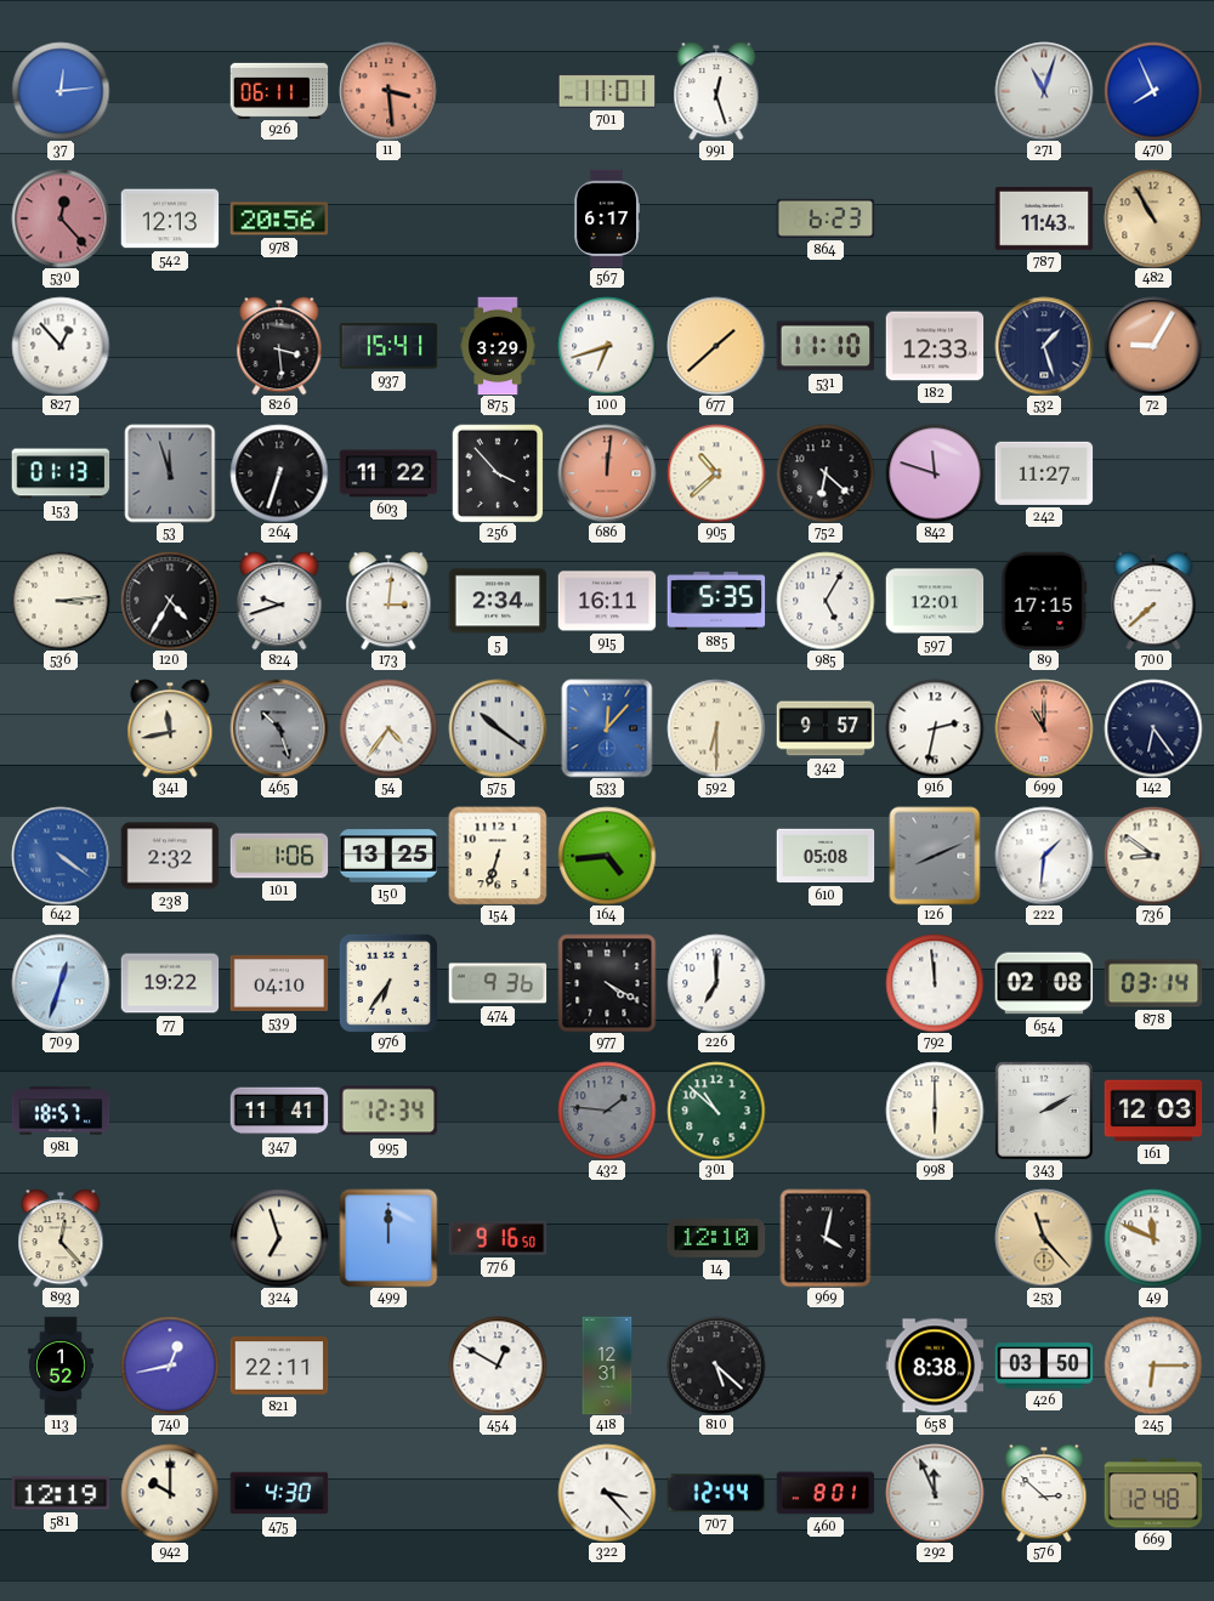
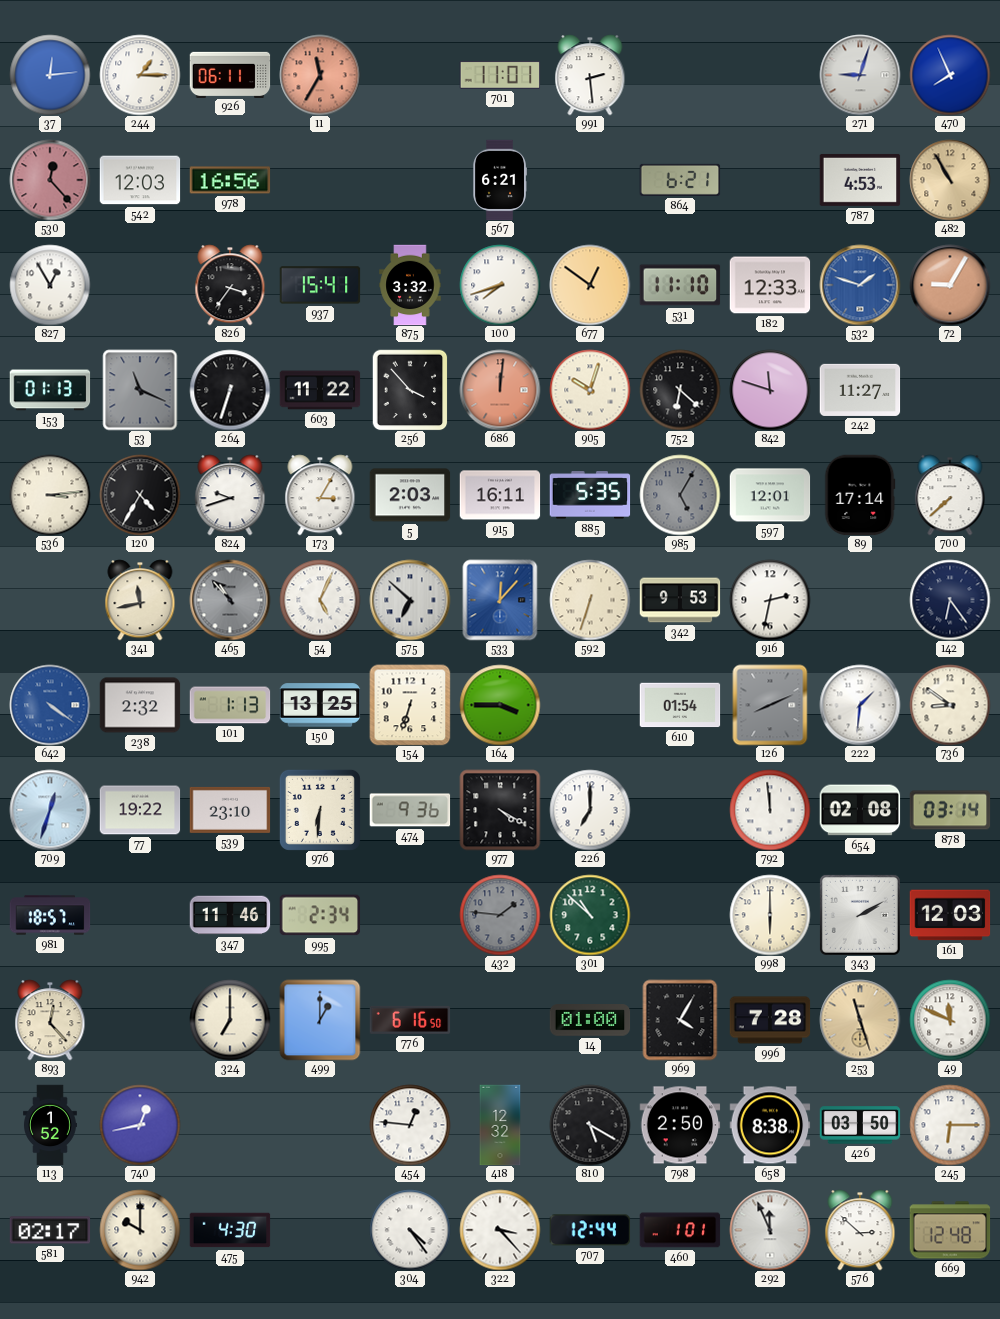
244: none -> 1:15
11: 3:29 -> 11:35
991: 12:27 -> 2:29
271: 11:03 -> 9:03
542: 12:13 -> 12:03
978: 20:56 -> 16:56
567: 6:17 -> 6:21
864: 6:23 -> 6:21
787: 11:43 -> 4:53
827: 12:53 -> 12:55
826: 3:29 -> 3:36
875: 3:29 -> 3:32
100: 6:42 -> 7:42
677: 1:38 -> 12:51
532: 1:27 -> 1:48
532 dial: navy -> blue
53: 11:57 -> 11:19
905: 10:38 -> 10:03
173: 3:01 -> 3:05
5: 2:34 -> 2:03
985 dial: white -> grey
89: 17:15 -> 17:14
465: 10:27 -> 10:53
54: 4:36 -> 5:04
575: 10:21 -> 6:52
592: 6:30 -> 6:33
342: 9:57 -> 9:53
699: 11:00 -> none
101: 1:06 -> 1:13
164: 4:44 -> 3:45
610: 05:08 -> 01:54
539: 04:10 -> 23:10
976: 6:36 -> 6:31
347: 11:41 -> 11:46
995: 12:34 -> 2:34
324: 6:57 -> 7:00
499: 12:00 -> 1:00
776: 9:16 -> 6:16
14: 12:10 -> 01:00
969: 4:02 -> 4:05
996: none -> 7:28
253: 11:23 -> 11:27
821: 22:11 -> none
454: 12:50 -> 12:46
418: 12:31 -> 12:32
810: 5:22 -> 5:20
798: none -> 2:50
581: 12:19 -> 02:17
304: none -> 4:24
460: 8:01 -> 1:01
